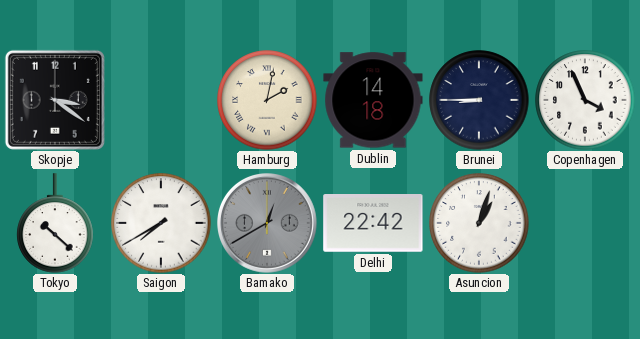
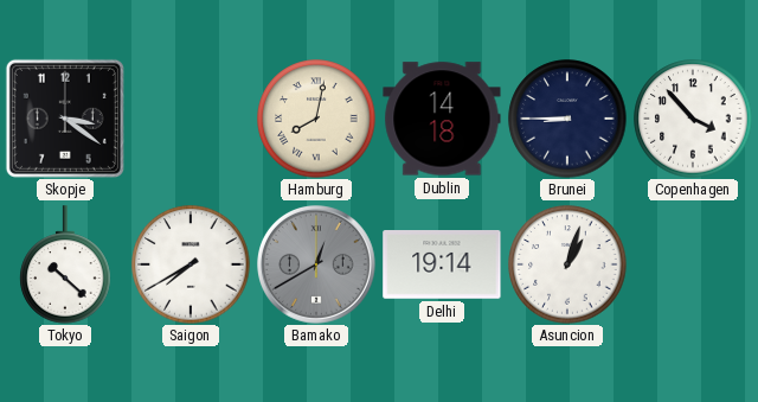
Hamburg: 2:02 -> 8:02
Copenhagen: 3:56 -> 3:53
Delhi: 22:42 -> 19:14
